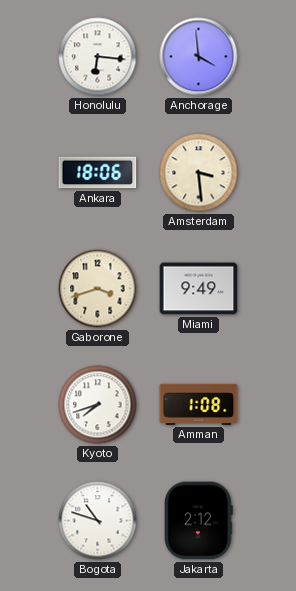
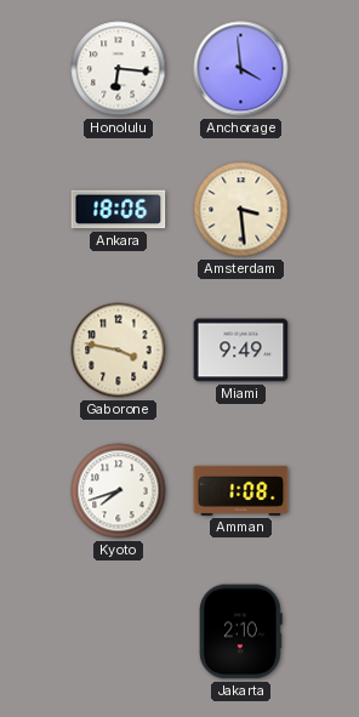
Gaborone: 3:42 -> 3:47
Bogota: 10:48 -> none
Jakarta: 2:12 -> 2:10
